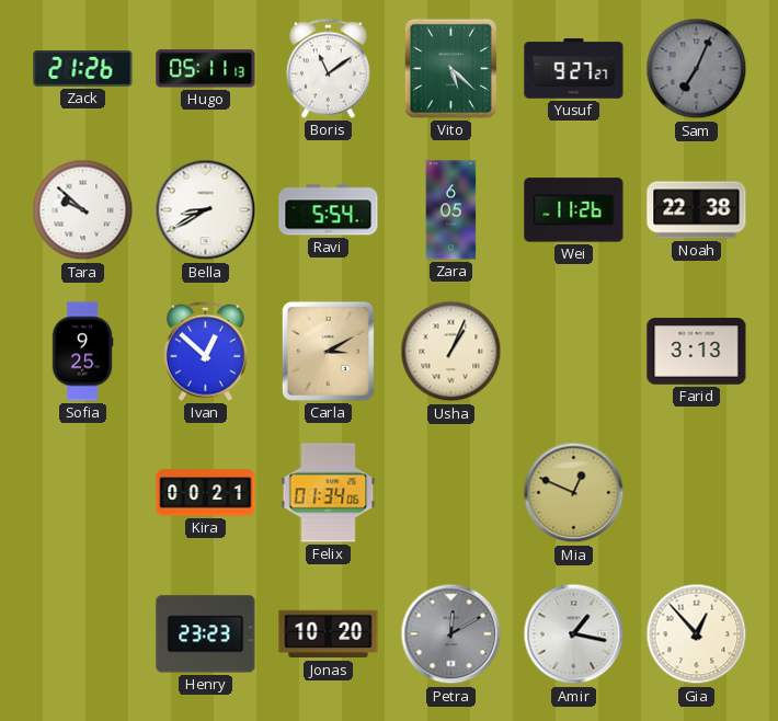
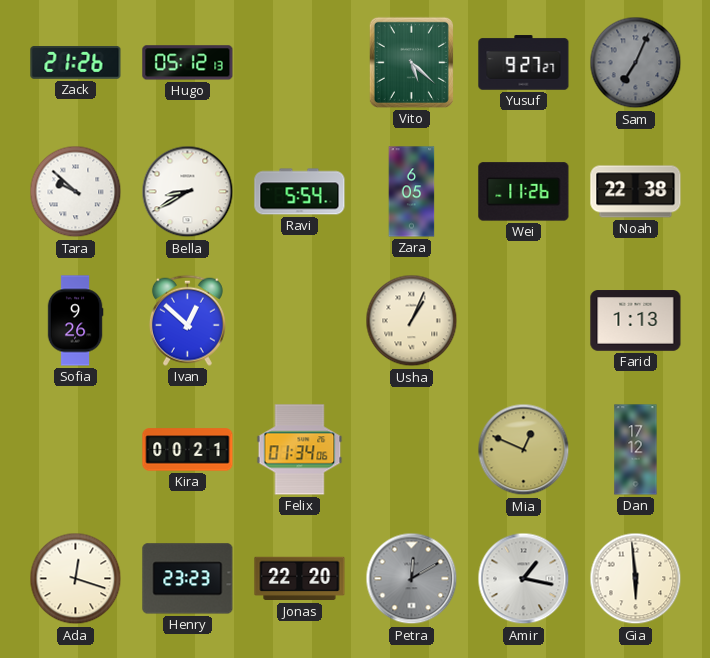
Hugo: 05:11 -> 05:12
Boris: 11:09 -> none
Sofia: 9:25 -> 9:26
Carla: 3:10 -> none
Farid: 3:13 -> 1:13
Dan: none -> 17:12
Ada: none -> 12:18
Jonas: 10:20 -> 22:20
Gia: 12:53 -> 5:59
